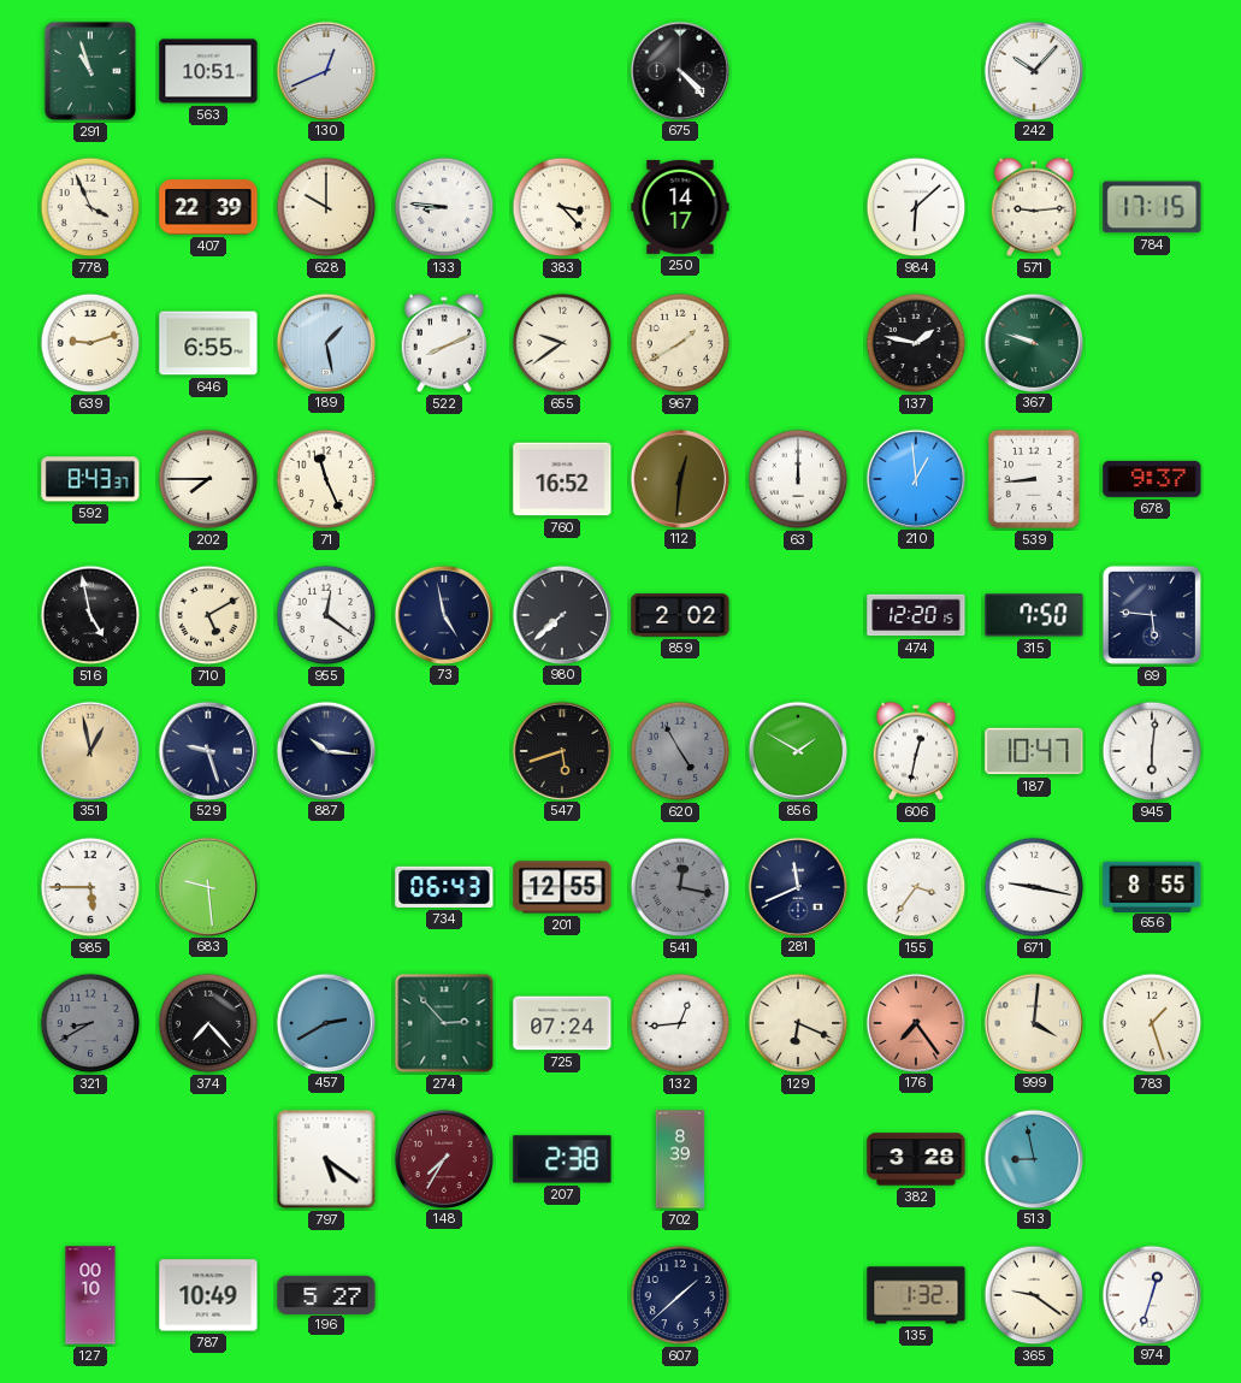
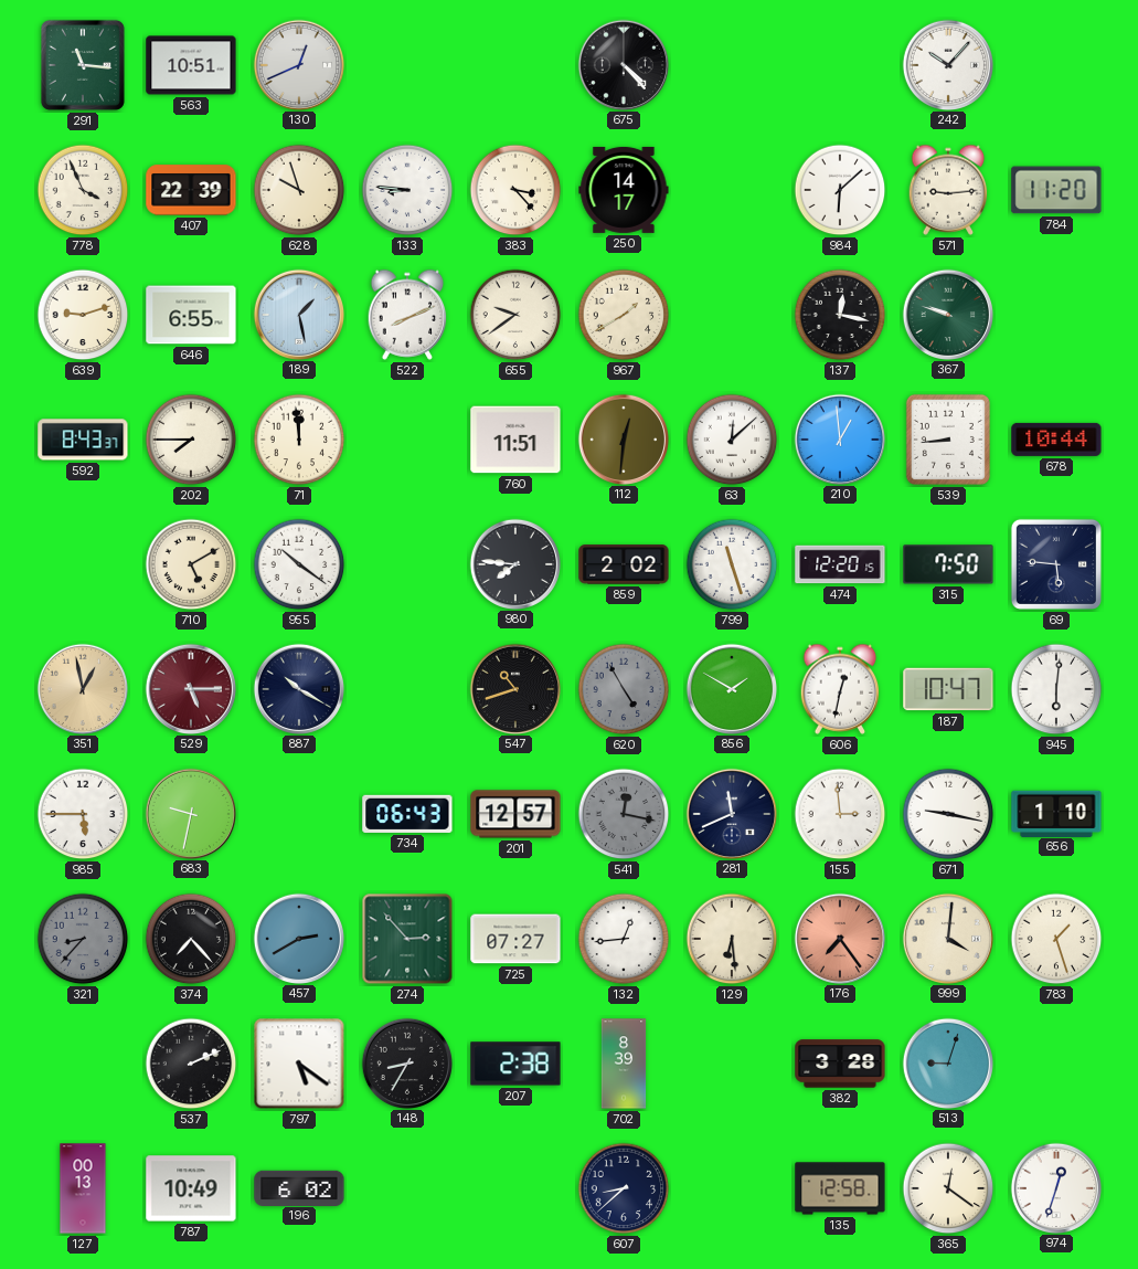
291: 10:57 -> 11:16
628: 10:00 -> 9:57
784: 17:15 -> 11:20
137: 1:47 -> 12:17
71: 11:26 -> 11:59
760: 16:52 -> 11:51
63: 12:00 -> 12:08
678: 9:37 -> 10:44
516: 4:58 -> none
955: 12:21 -> 10:21
73: 4:58 -> none
980: 7:38 -> 7:46
799: none -> 11:27
529: 9:27 -> 5:15
529 dial: navy -> burgundy
887: 10:16 -> 10:20
547: 5:42 -> 10:42
683: 9:29 -> 9:32
201: 12:55 -> 12:57
155: 3:36 -> 2:59
656: 8:55 -> 1:10
321: 8:40 -> 8:37
725: 07:24 -> 07:27
129: 6:19 -> 6:29
537: none -> 2:11
148: 7:35 -> 8:35
148 dial: burgundy -> black
513: 8:58 -> 9:03
127: 00:10 -> 00:13
196: 5:27 -> 6:02
607: 1:38 -> 8:38
135: 1:32 -> 12:58
365: 9:21 -> 12:21
